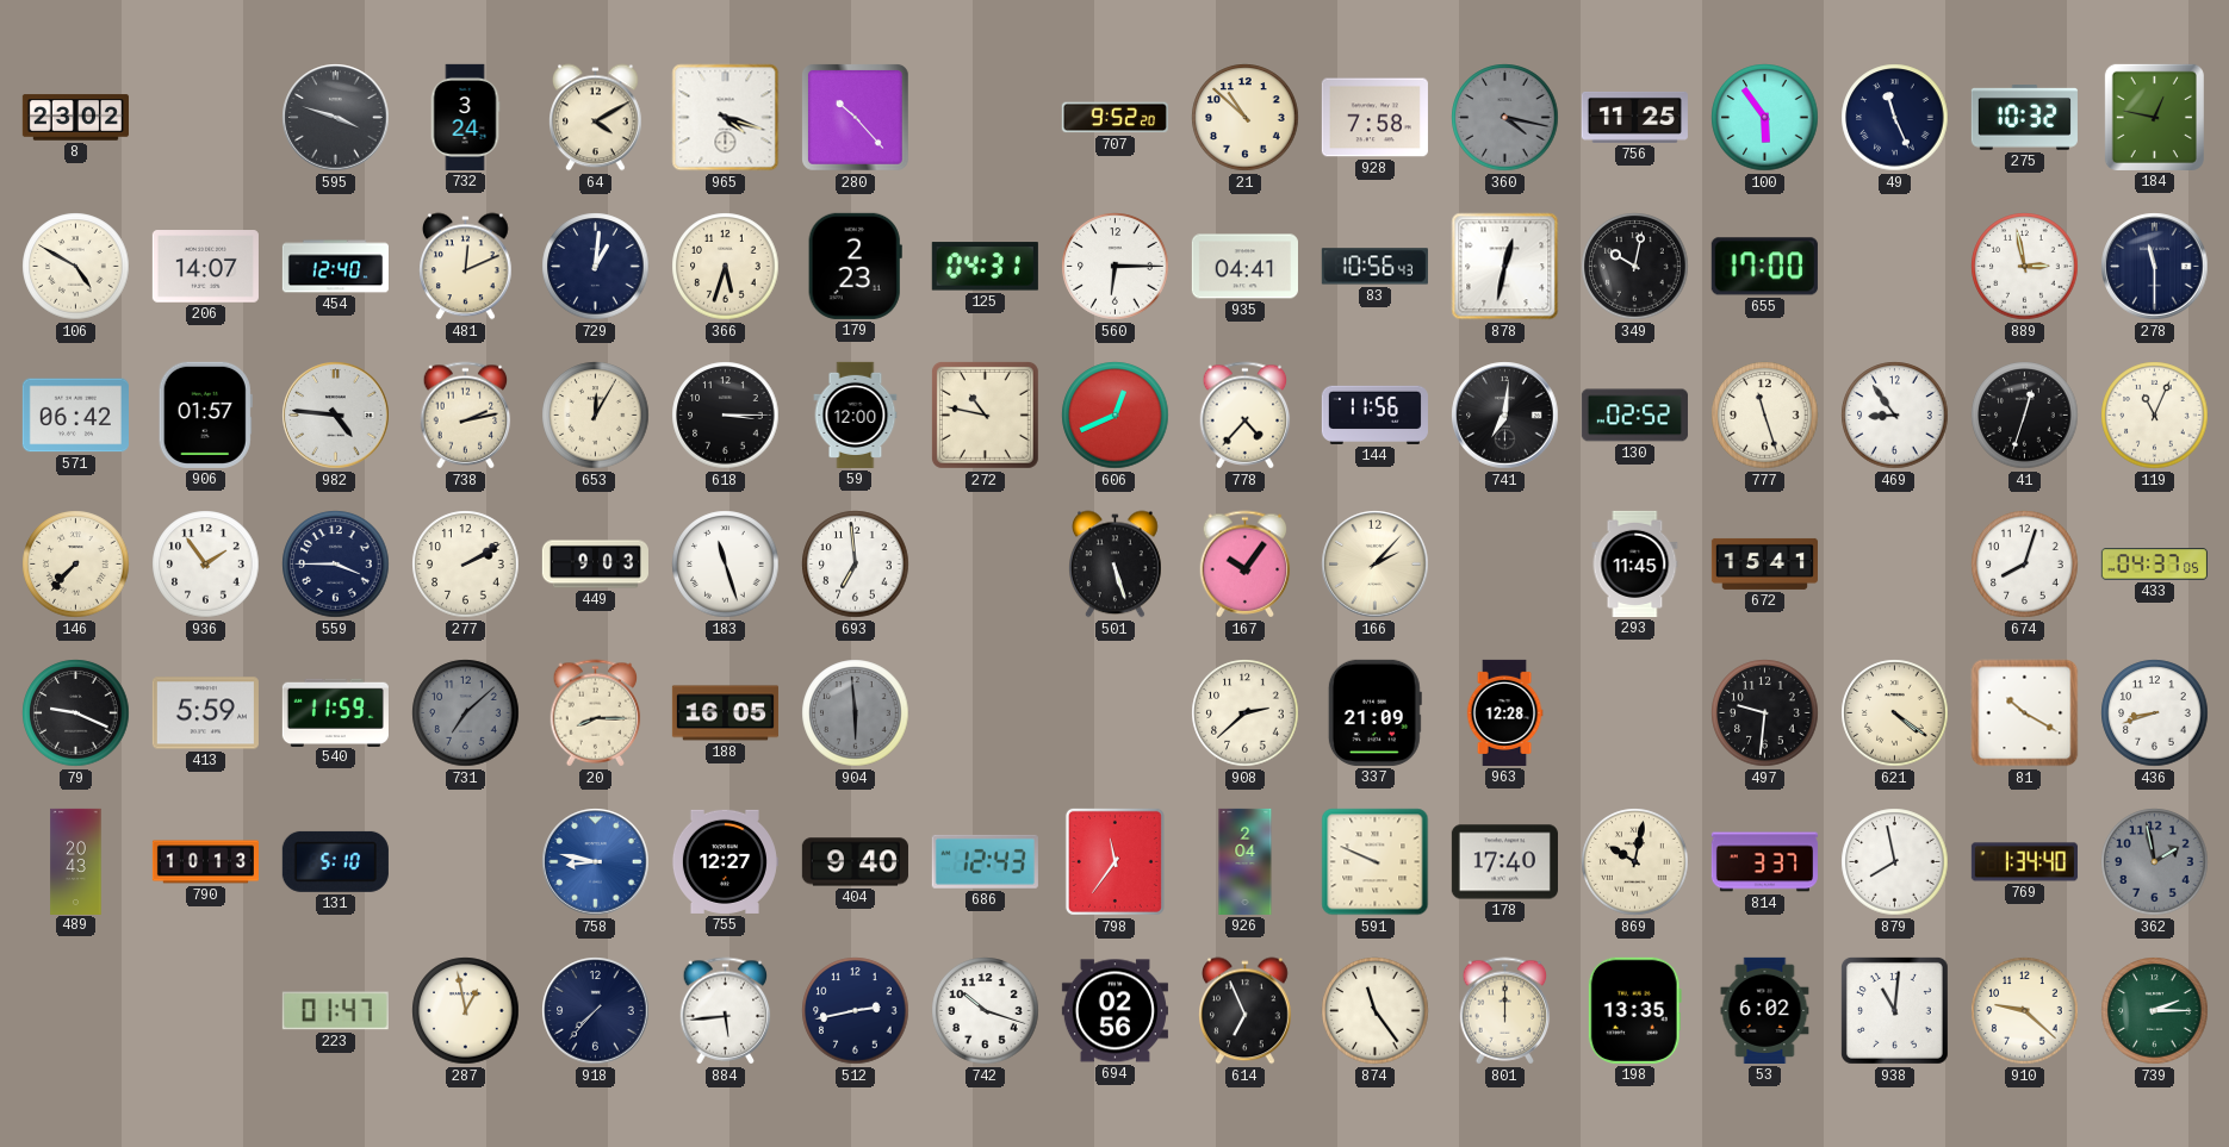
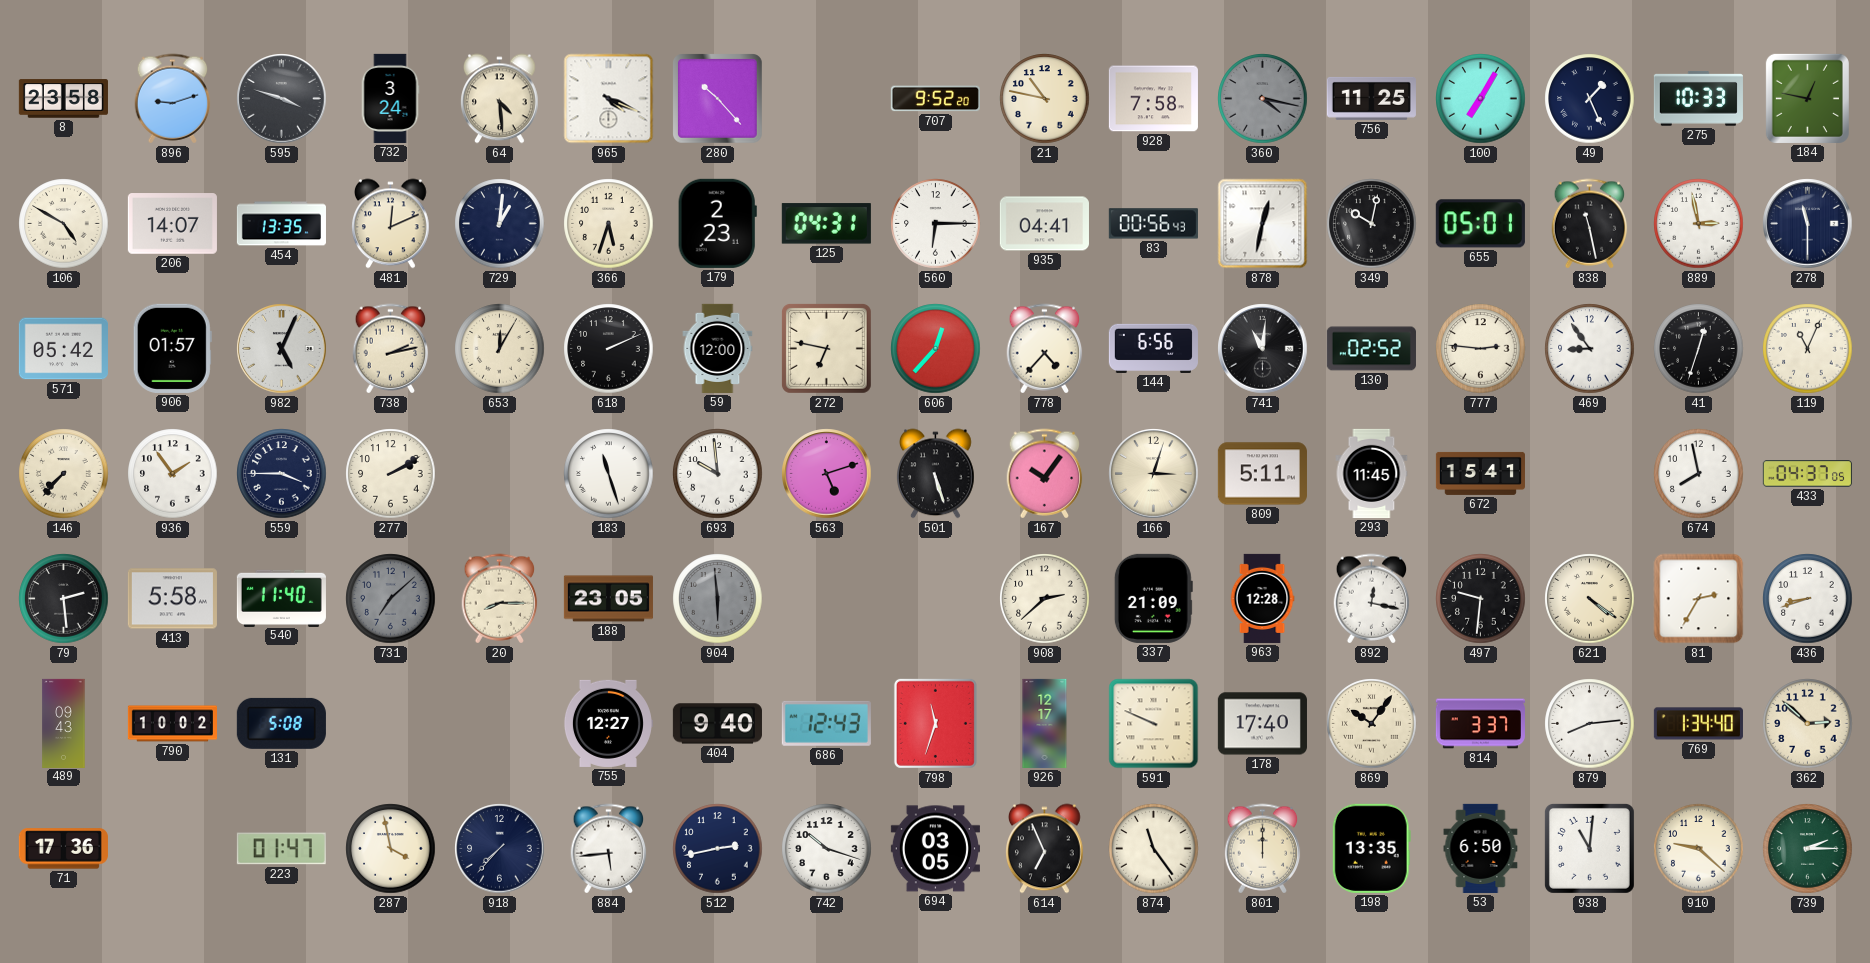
8: 23:02 -> 23:58
896: none -> 9:12
64: 4:10 -> 4:29
965: 4:18 -> 4:19
21: 10:52 -> 10:47
100: 5:54 -> 7:05
49: 11:26 -> 1:26
275: 10:32 -> 10:33
454: 12:40 -> 13:35
83: 10:56 -> 00:56
655: 17:00 -> 05:01
838: none -> 11:28
571: 06:42 -> 05:42
982: 4:46 -> 5:04
618: 3:15 -> 2:11
272: 10:47 -> 6:47
606: 12:41 -> 12:37
144: 11:56 -> 6:56
741: 7:01 -> 11:01
777: 11:27 -> 2:46
449: 9:03 -> none
693: 6:59 -> 9:59
563: none -> 5:12
166: 2:07 -> 3:03
809: none -> 5:11
674: 8:03 -> 7:58
79: 9:19 -> 2:29
413: 5:59 -> 5:58
540: 11:59 -> 11:40
188: 16:05 -> 23:05
892: none -> 12:17
81: 10:20 -> 2:35
489: 20:43 -> 09:43
790: 10:13 -> 10:02
131: 5:10 -> 5:08
758: 8:47 -> none
798: 11:36 -> 11:33
926: 2:04 -> 12:17
869: 10:02 -> 10:06
879: 7:58 -> 8:14
362: 1:58 -> 2:52
362 dial: grey -> cream
71: none -> 17:36
287: 12:58 -> 3:58
694: 02:56 -> 03:05
53: 6:02 -> 6:50
